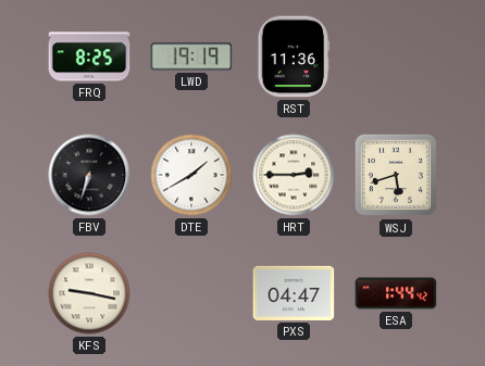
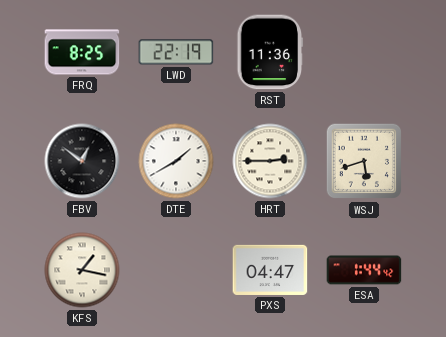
LWD: 19:19 -> 22:19
FBV: 6:33 -> 12:51
KFS: 9:17 -> 1:17
